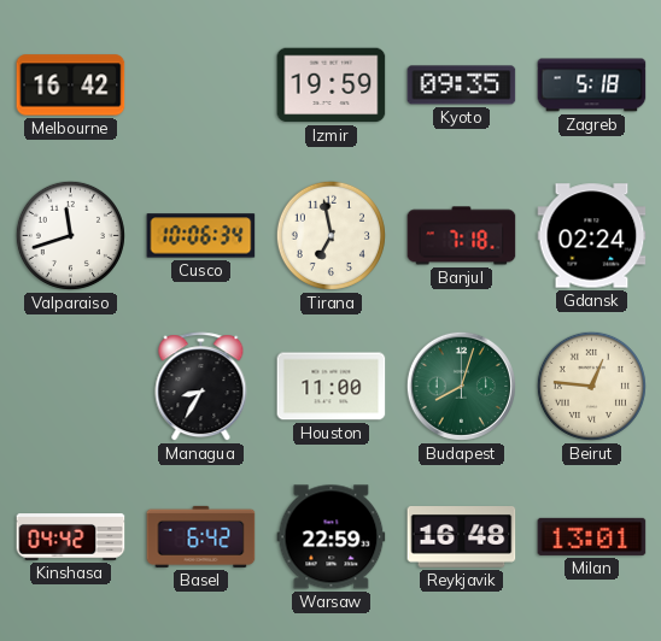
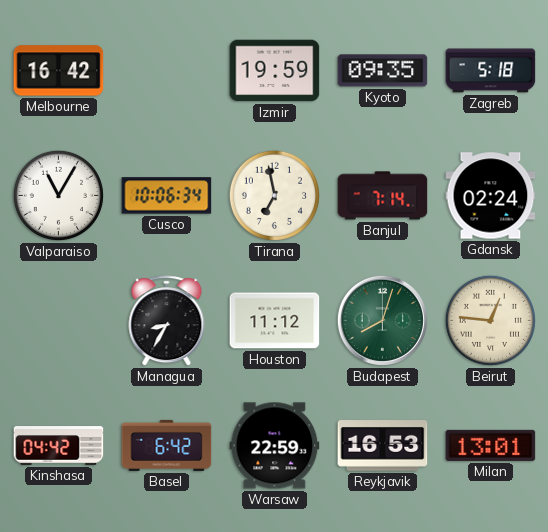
Valparaiso: 11:42 -> 11:05
Banjul: 7:18 -> 7:14
Houston: 11:00 -> 11:12
Reykjavik: 16:48 -> 16:53
